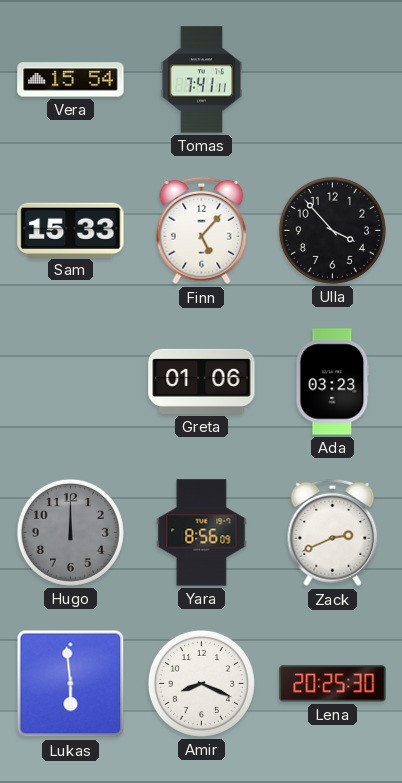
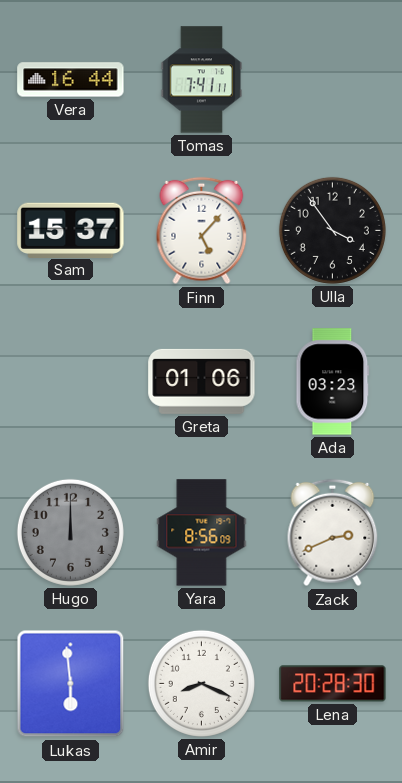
Vera: 15:54 -> 16:44
Sam: 15:33 -> 15:37
Ulla: 3:53 -> 3:54
Lena: 20:25 -> 20:28
